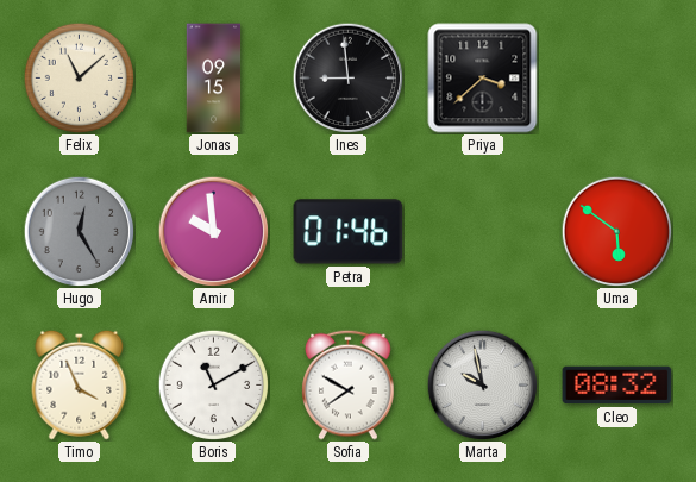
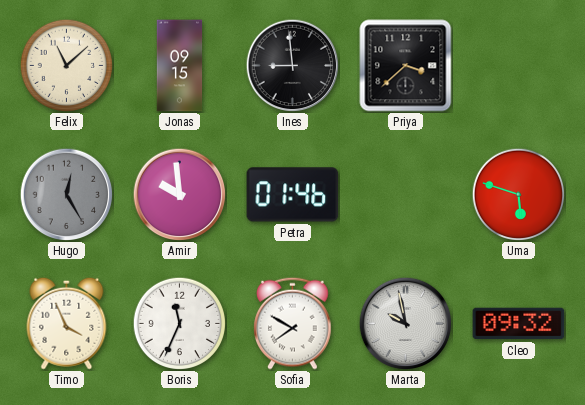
Uma: 5:51 -> 5:48
Boris: 11:10 -> 11:34
Cleo: 08:32 -> 09:32
